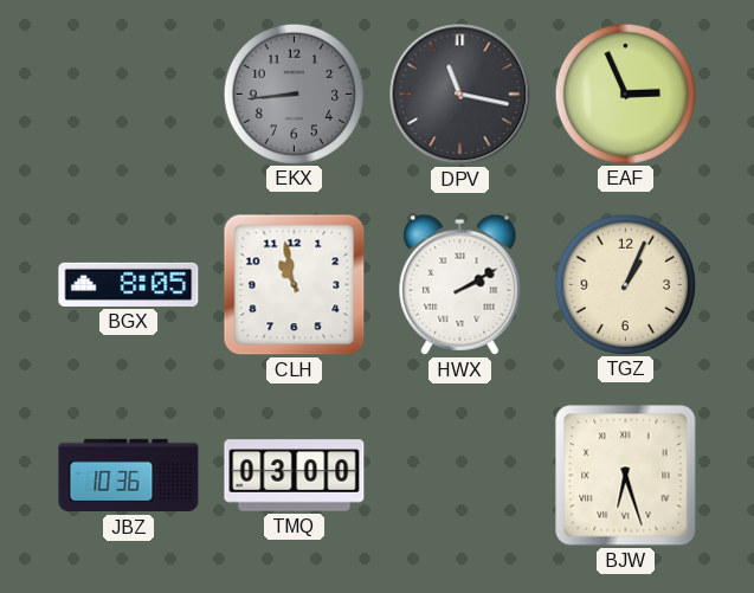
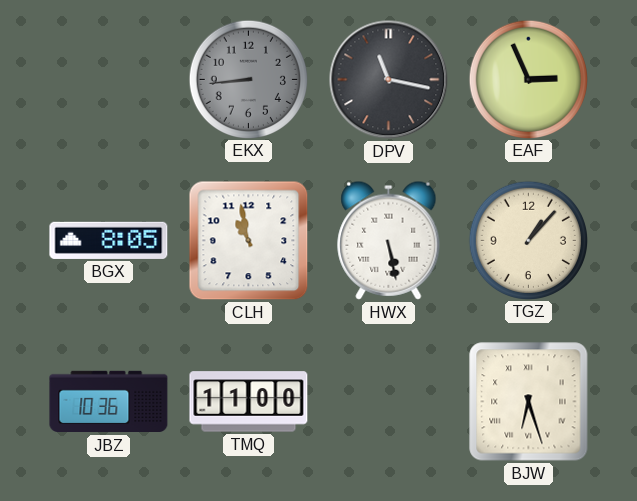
HWX: 2:10 -> 5:28
TGZ: 1:04 -> 1:07
TMQ: 03:00 -> 11:00
